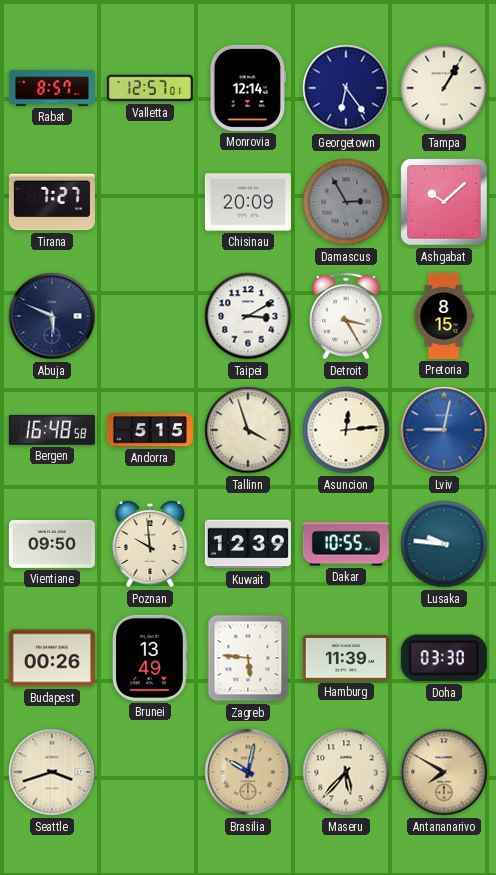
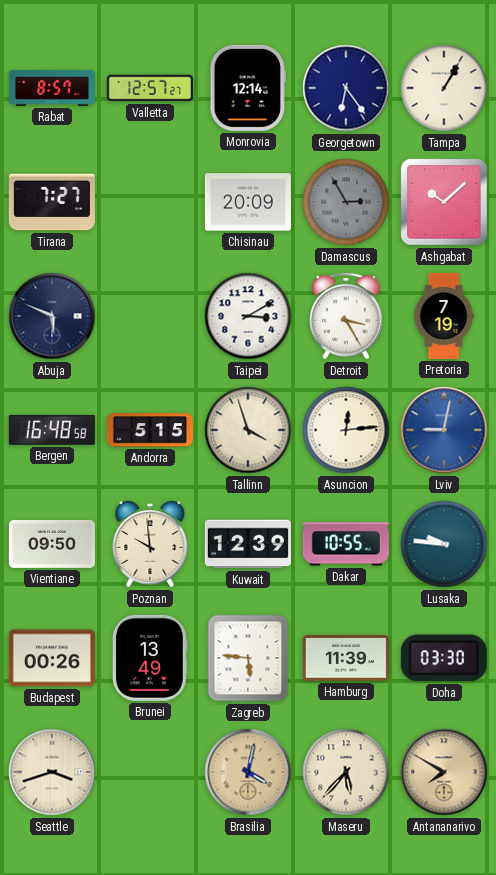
Valletta: 12:57:01 -> 12:57:27
Pretoria: 8:15 -> 7:19
Brasilia: 10:02 -> 4:02
